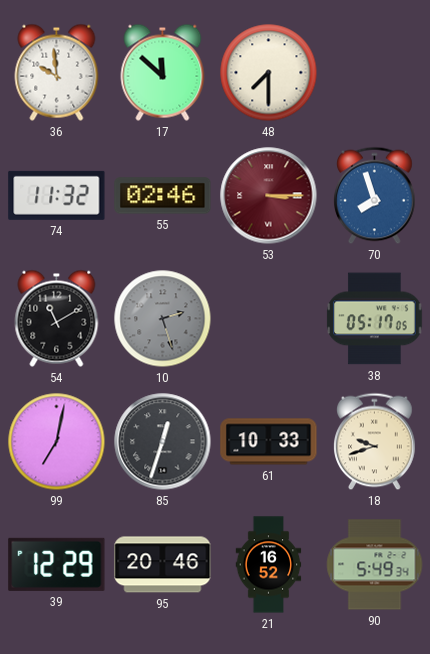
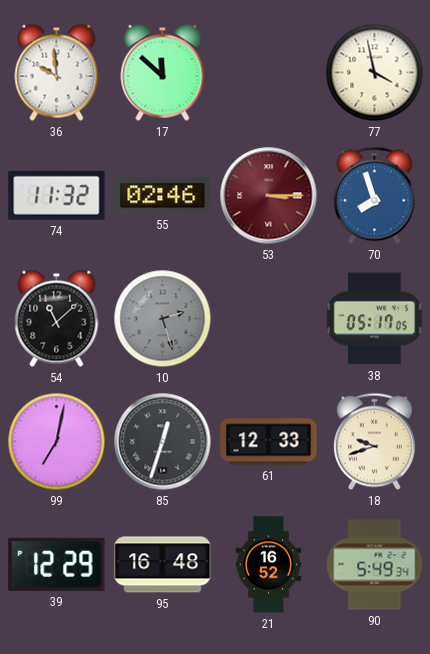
48: 7:30 -> none
77: none -> 3:58
54: 11:10 -> 11:08
61: 10:33 -> 12:33
95: 20:46 -> 16:48
